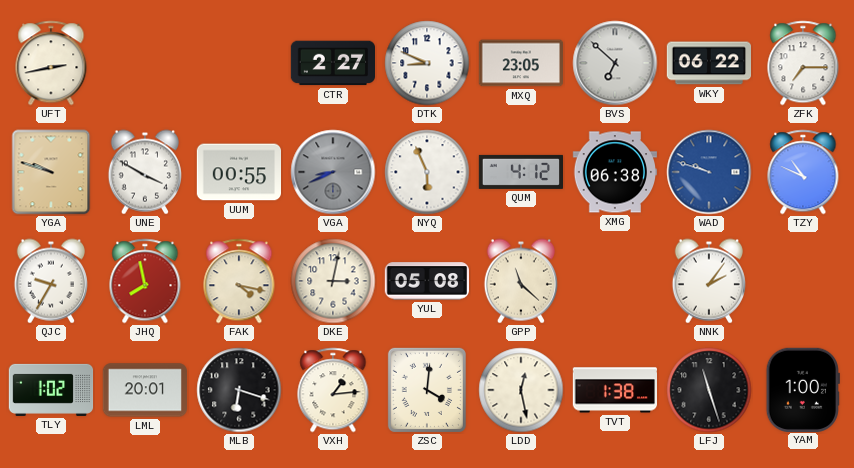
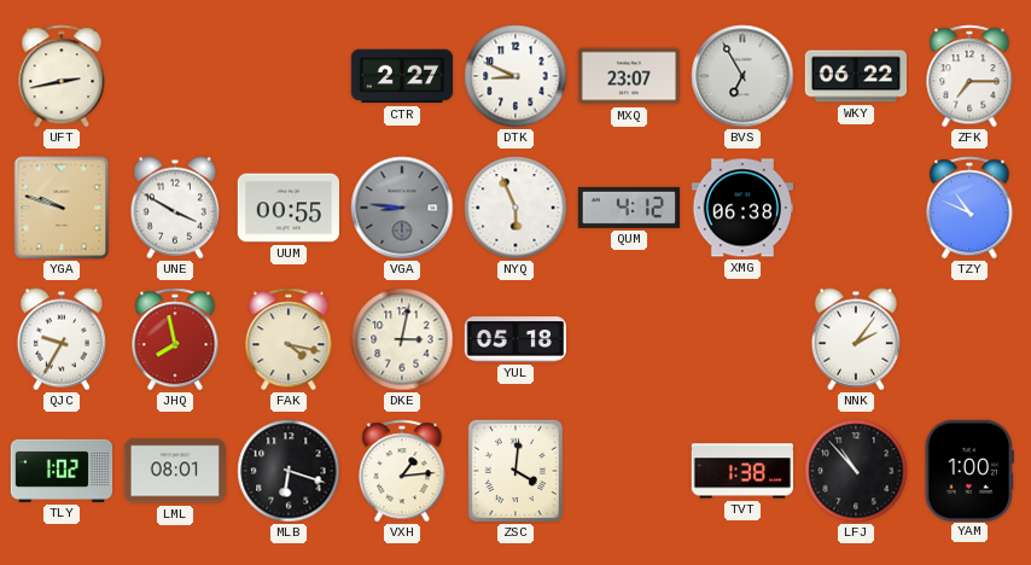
MXQ: 23:05 -> 23:07
BVS: 6:52 -> 6:55
VGA: 8:41 -> 8:46
WAD: 9:48 -> none
YUL: 05:08 -> 05:18
GPP: 11:22 -> none
LML: 20:01 -> 08:01
LDD: 12:28 -> none
LFJ: 11:27 -> 10:53
